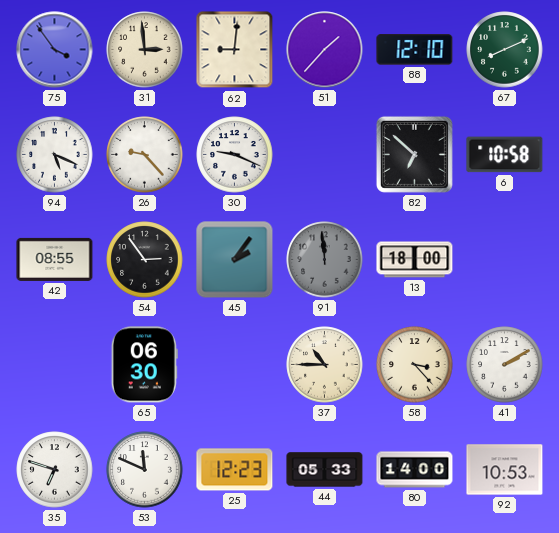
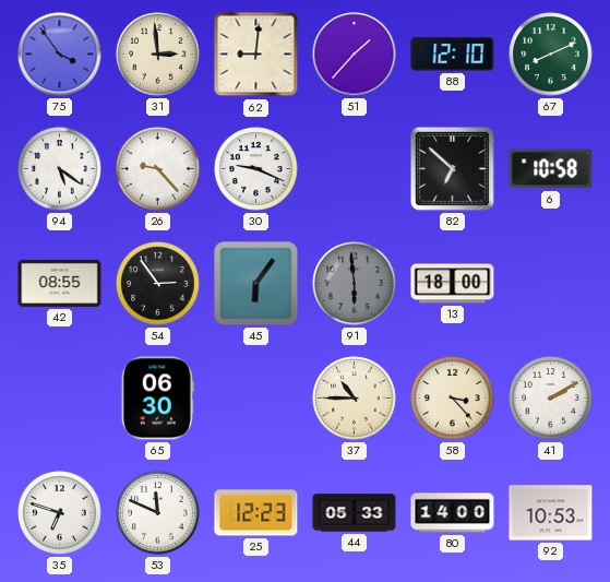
94: 5:19 -> 5:21
45: 2:06 -> 6:06
91: 11:59 -> 5:59
